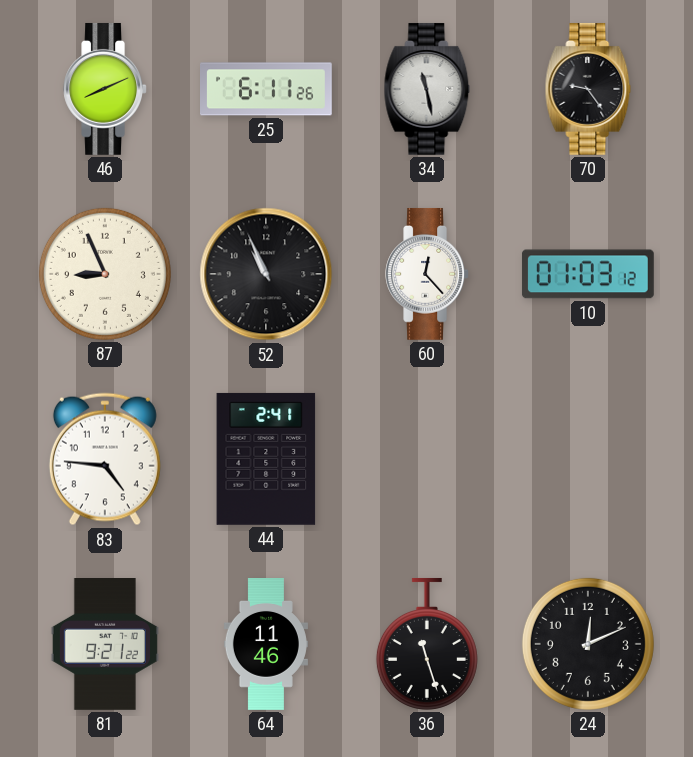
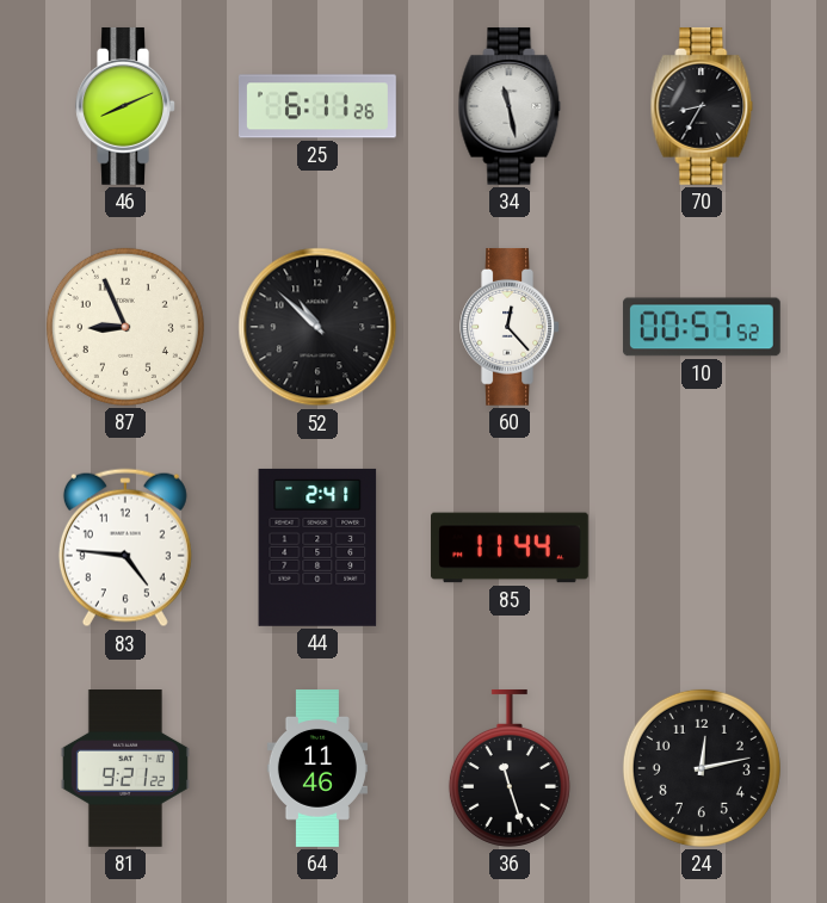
70: 9:24 -> 8:35
52: 10:56 -> 10:52
10: 01:03 -> 00:57
85: none -> 11:44
24: 12:11 -> 12:13
